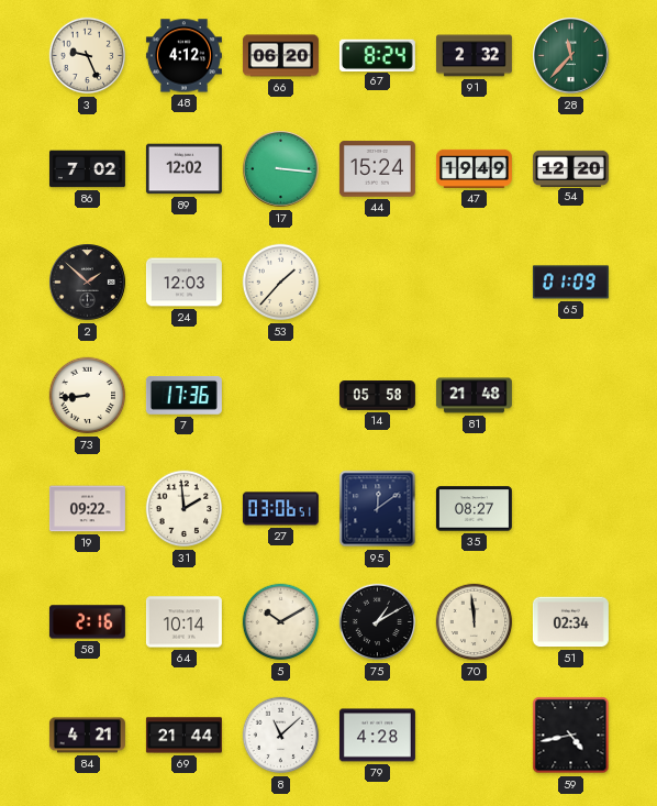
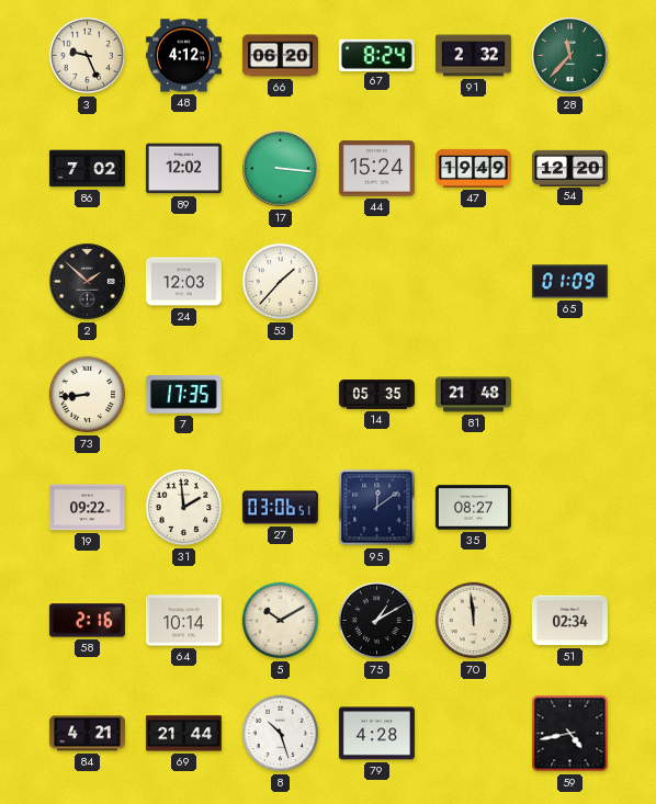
7: 17:36 -> 17:35
14: 05:58 -> 05:35
8: 11:08 -> 10:27
